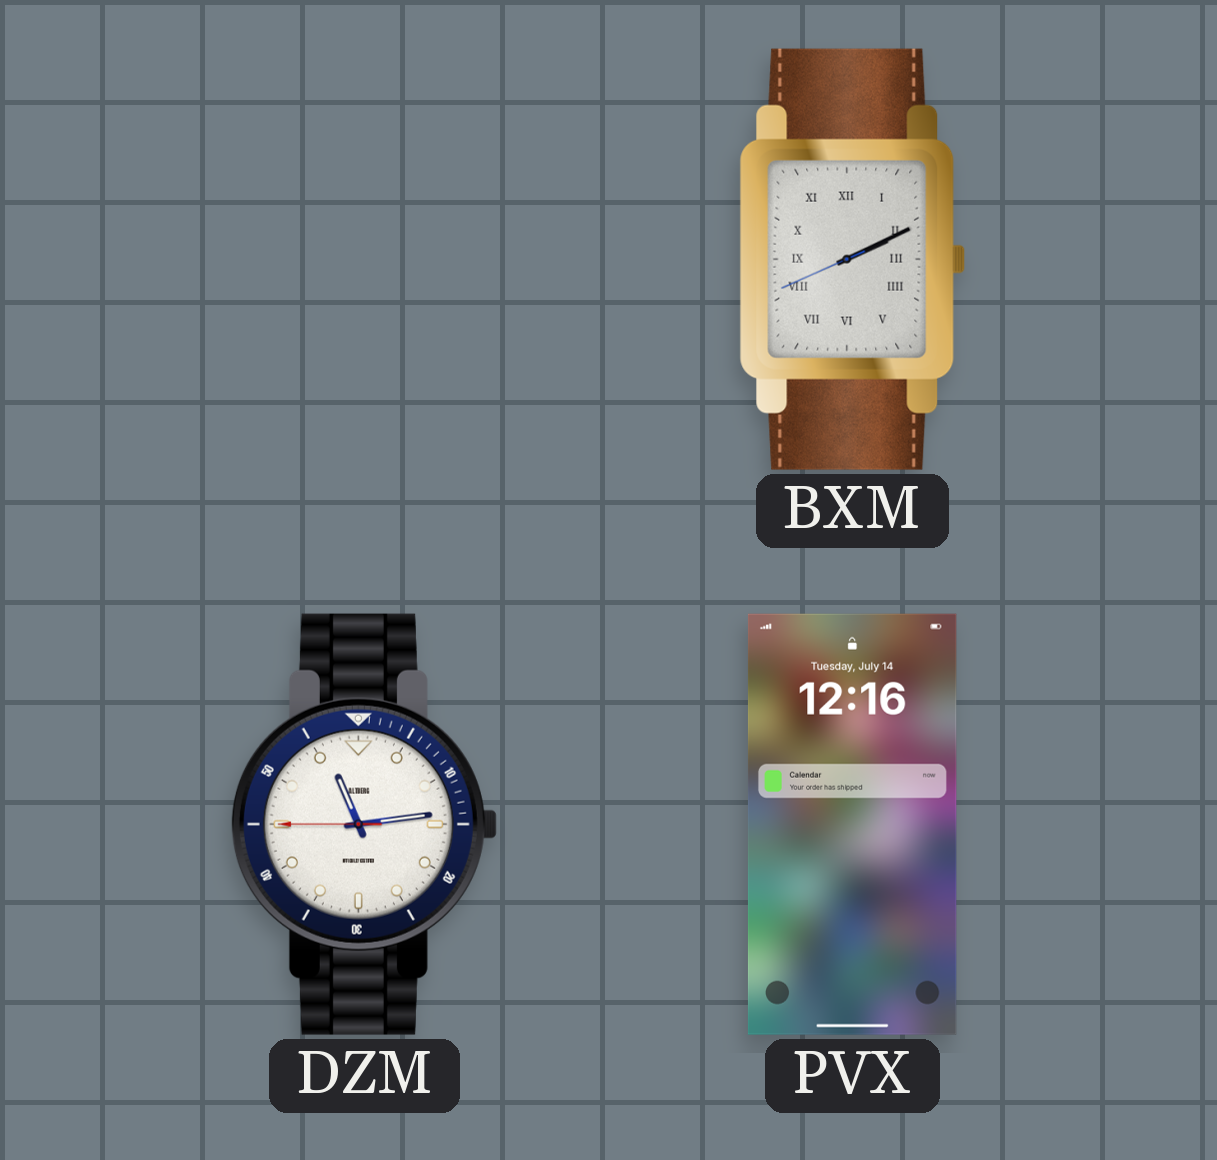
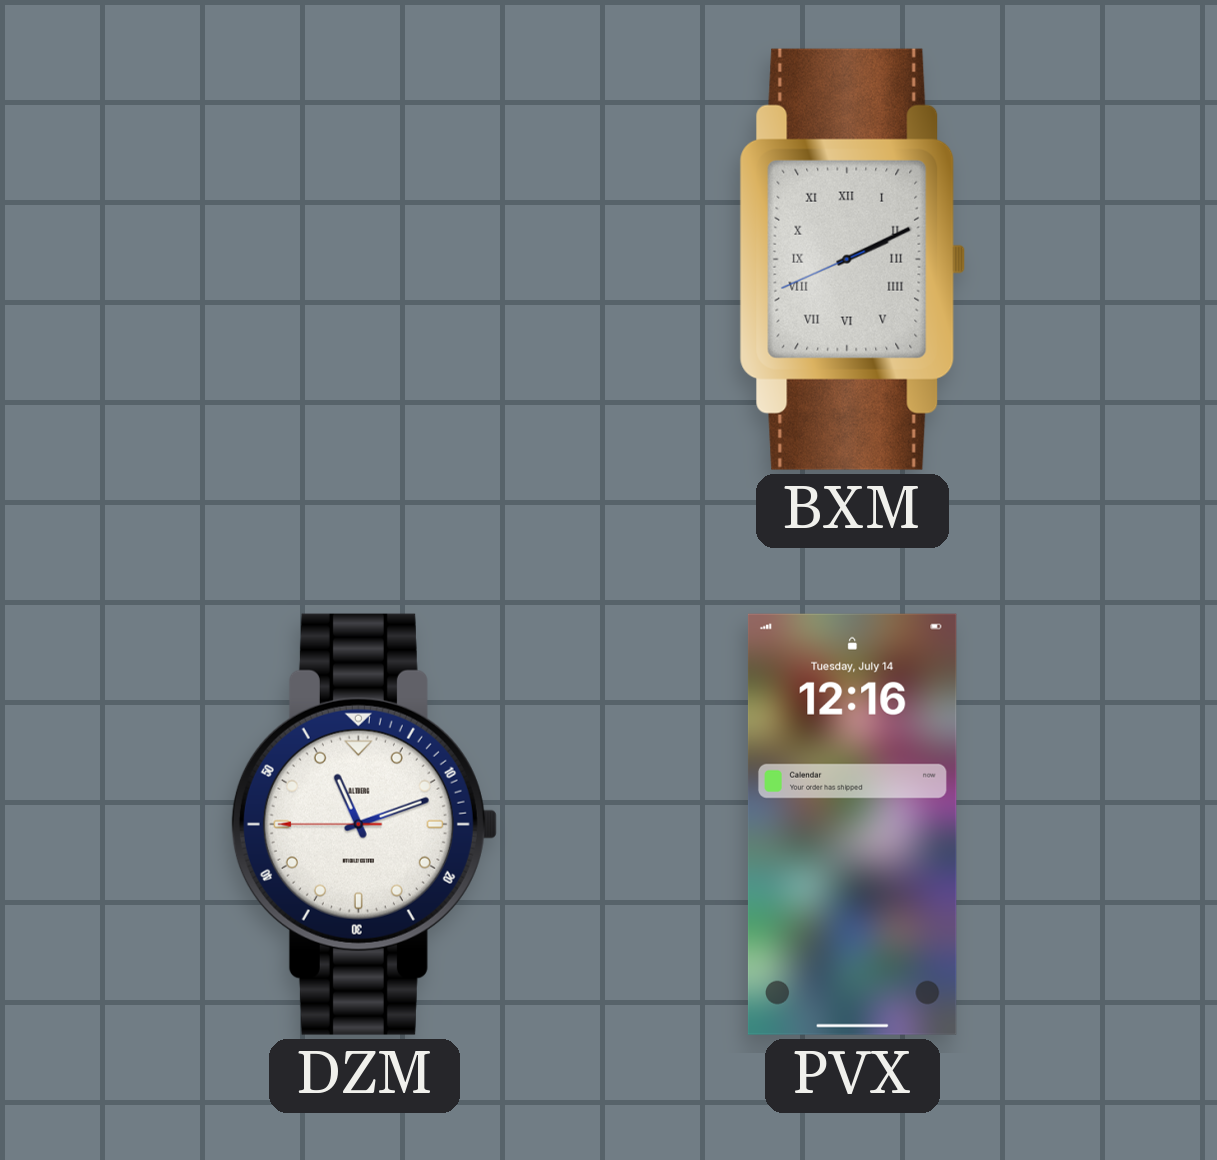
DZM: 11:13 -> 11:11
